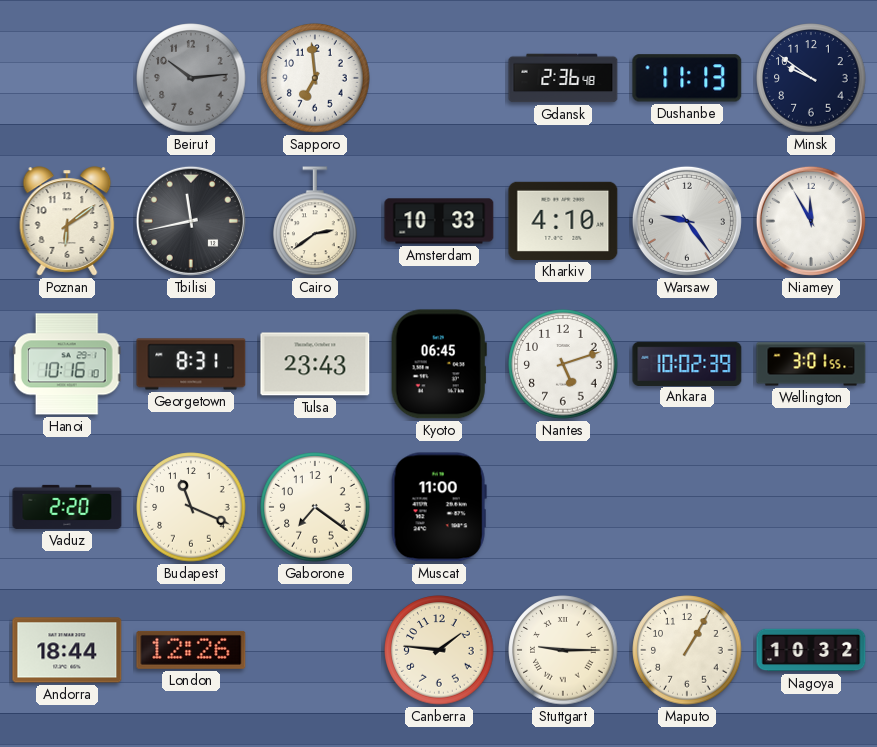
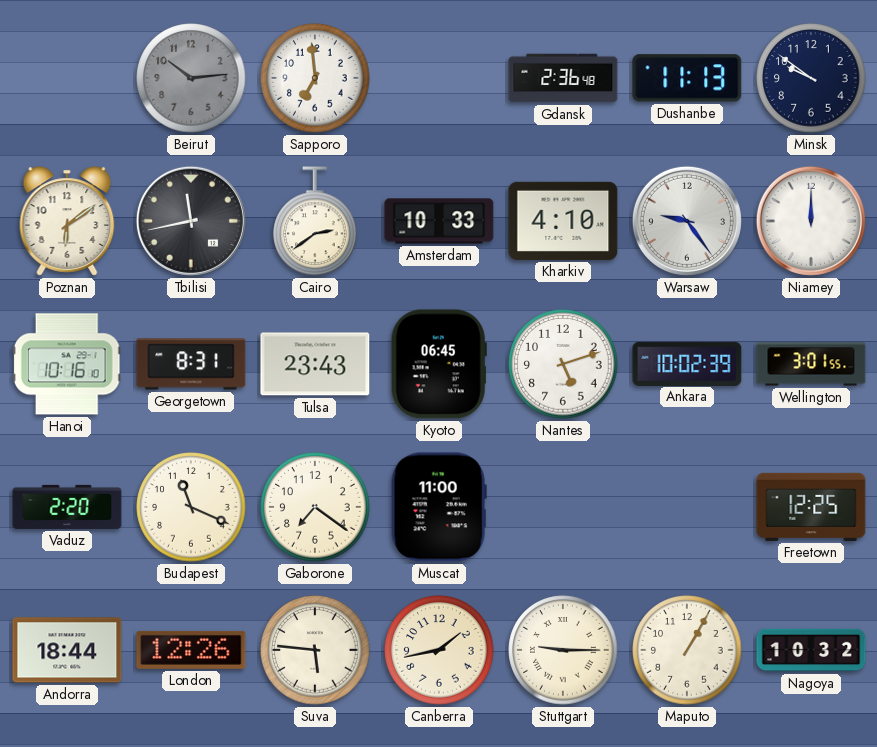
Niamey: 11:55 -> 12:00
Freetown: none -> 12:25
Suva: none -> 5:46
Canberra: 1:46 -> 1:43
